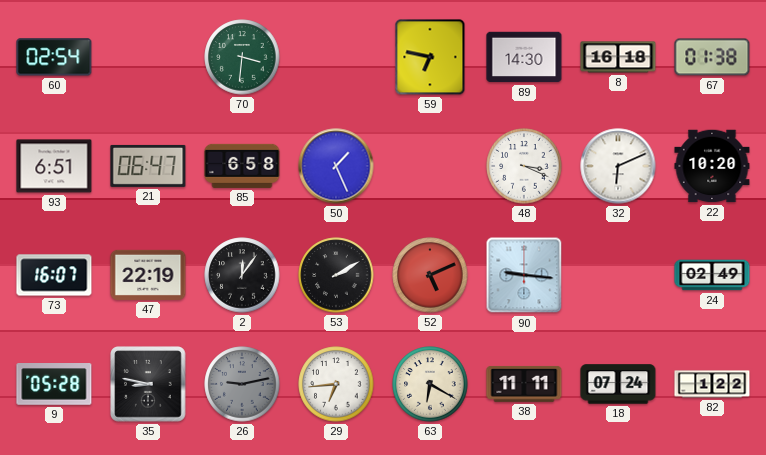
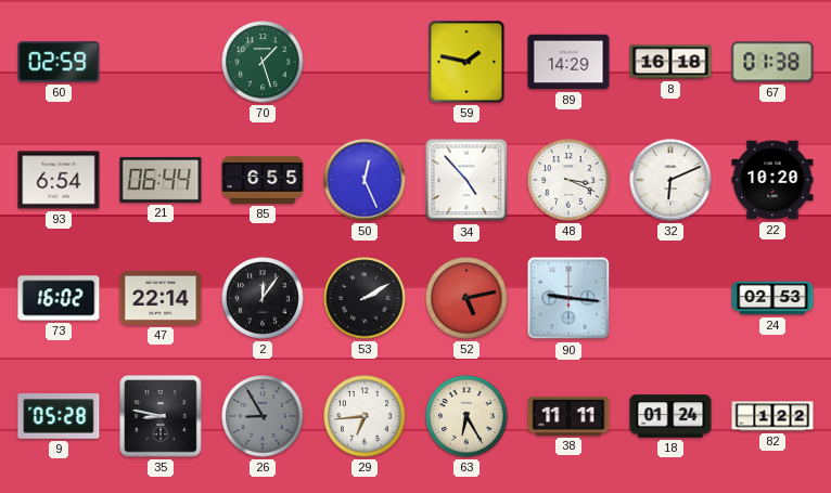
60: 02:54 -> 02:59
70: 3:31 -> 1:27
59: 6:47 -> 1:47
89: 14:30 -> 14:29
93: 6:51 -> 6:54
21: 06:47 -> 06:44
85: 6:58 -> 6:55
50: 1:26 -> 12:26
34: none -> 4:53
73: 16:07 -> 16:02
47: 22:19 -> 22:14
52: 5:11 -> 5:13
24: 02:49 -> 02:53
26: 9:13 -> 8:55
63: 6:20 -> 6:25
18: 07:24 -> 01:24
